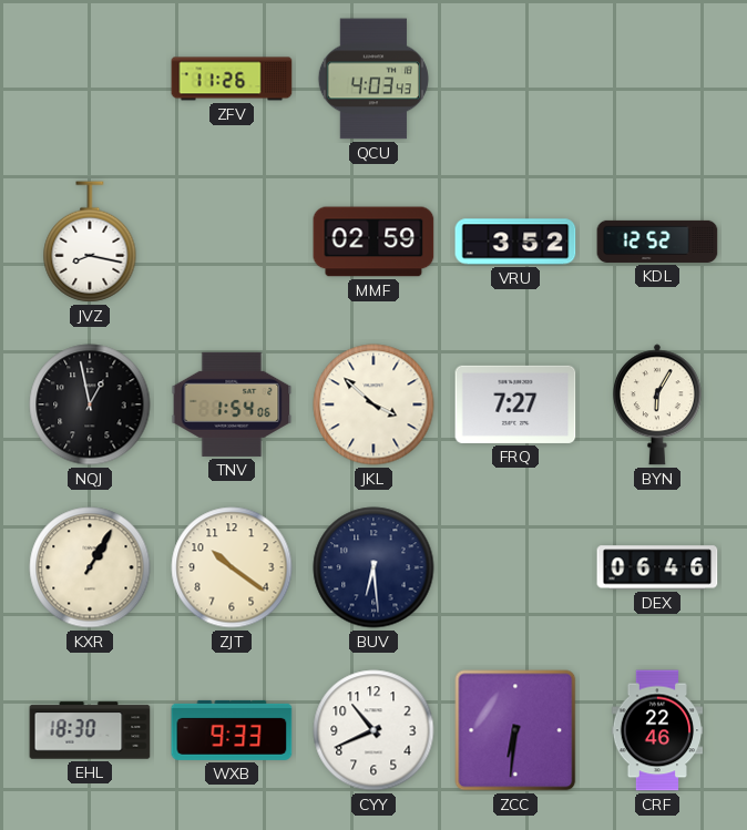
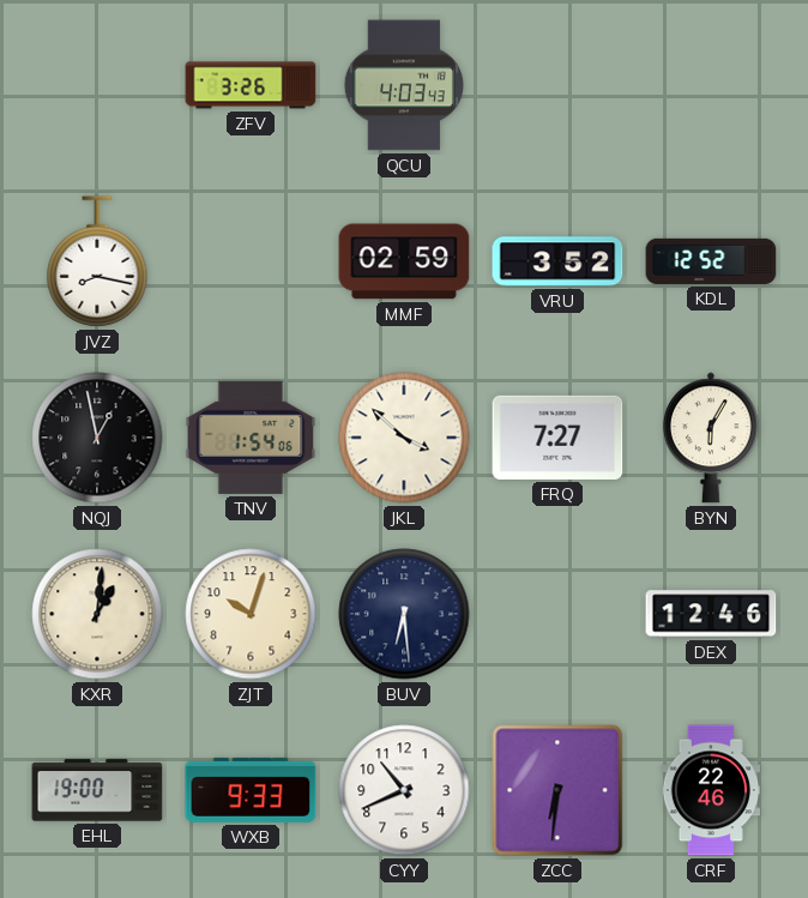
ZFV: 11:26 -> 3:26
KXR: 1:05 -> 1:01
ZJT: 10:21 -> 10:03
DEX: 06:46 -> 12:46
EHL: 18:30 -> 19:00
